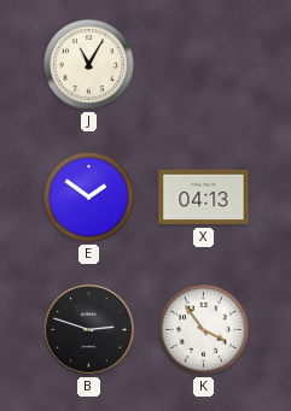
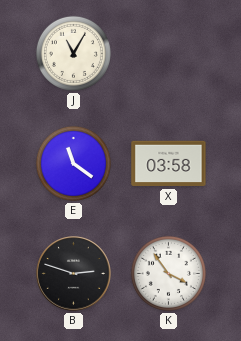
E: 1:51 -> 11:21
X: 04:13 -> 03:58
